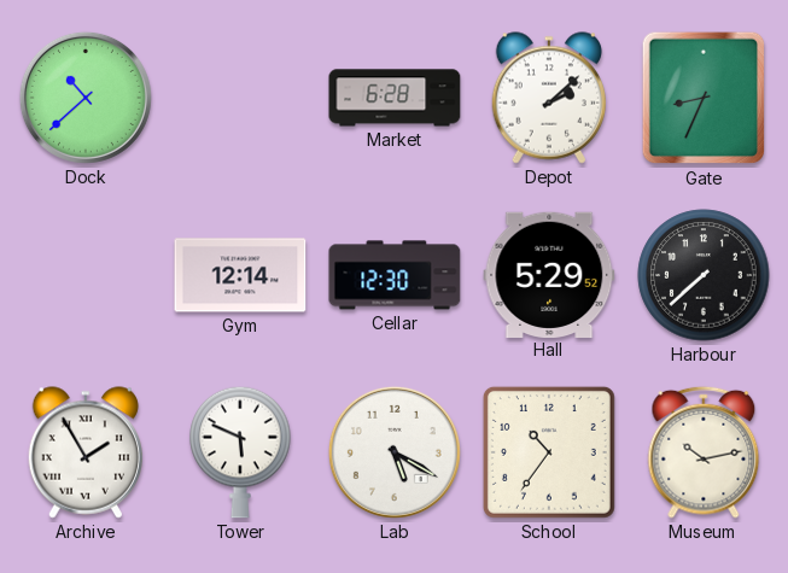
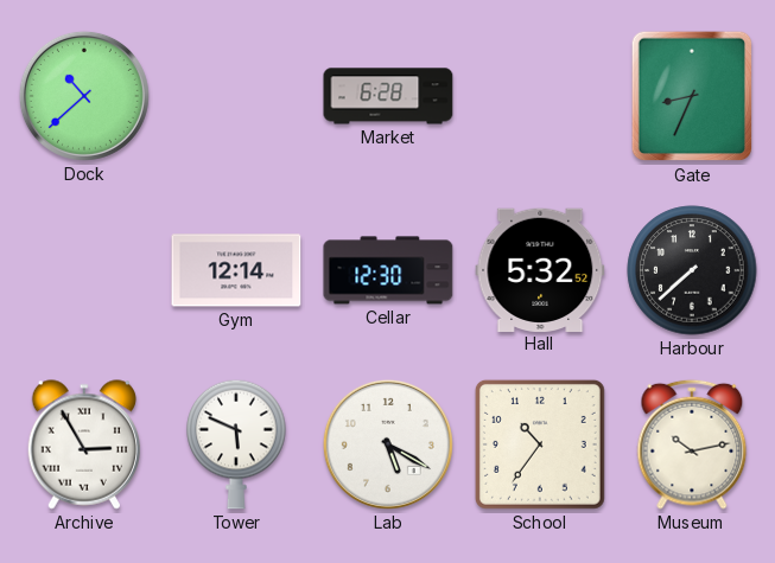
Depot: 2:08 -> none
Hall: 5:29 -> 5:32
Archive: 1:55 -> 2:55
